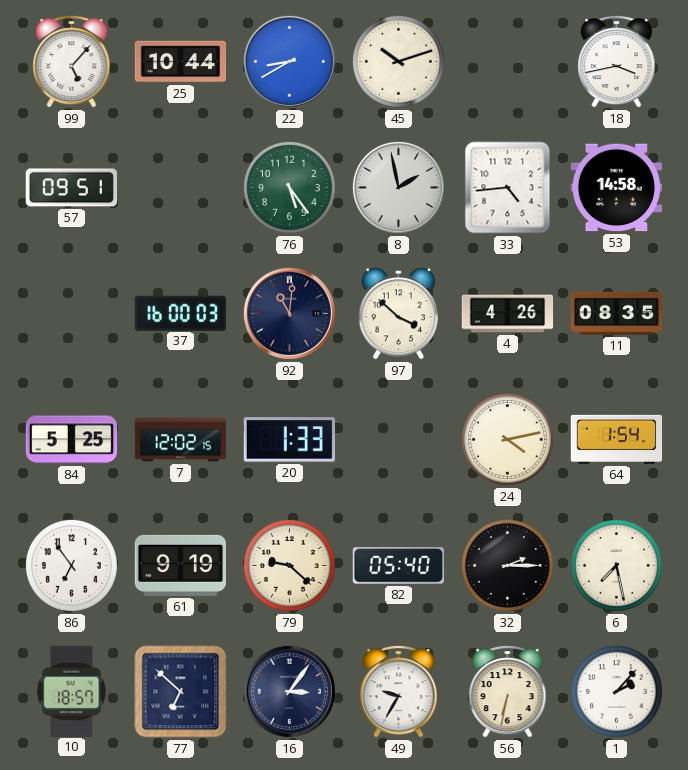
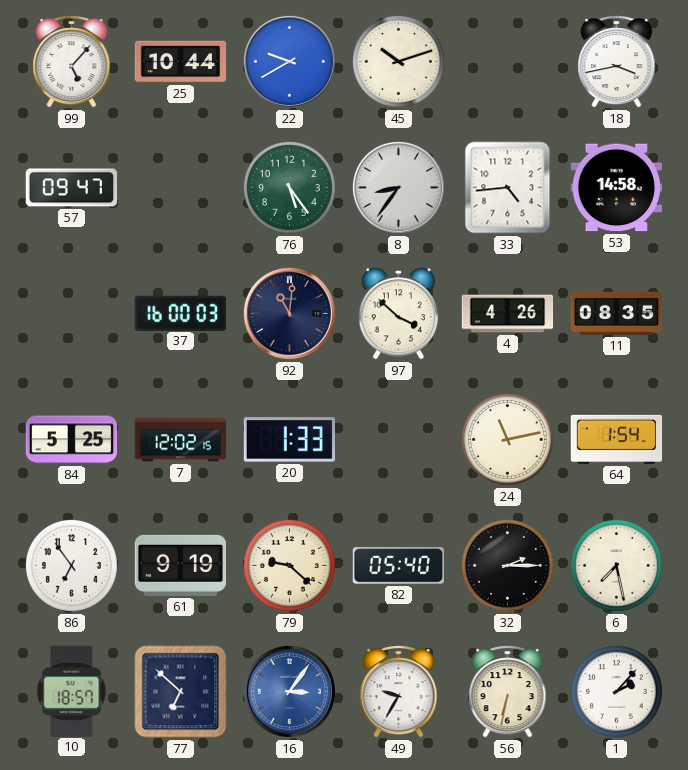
22: 8:40 -> 9:40
57: 09:51 -> 09:47
8: 1:58 -> 8:36
24: 4:13 -> 11:13
16 dial: navy -> blue
